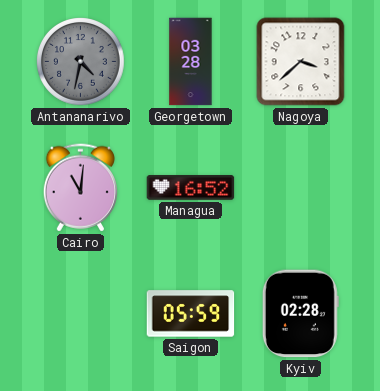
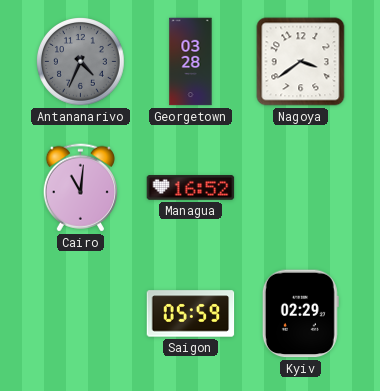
Antananarivo: 4:32 -> 4:34
Nagoya: 3:38 -> 3:39
Kyiv: 02:28 -> 02:29
